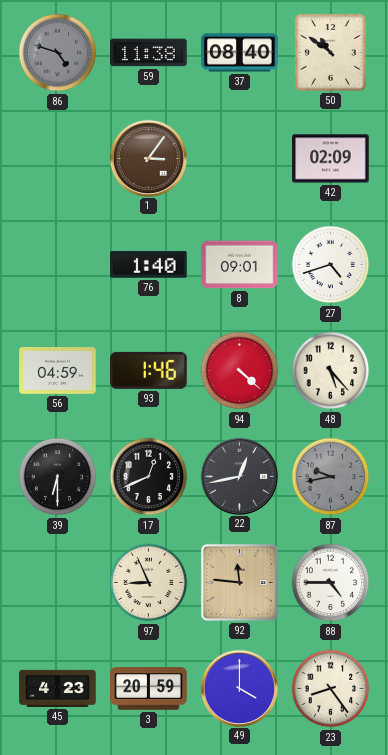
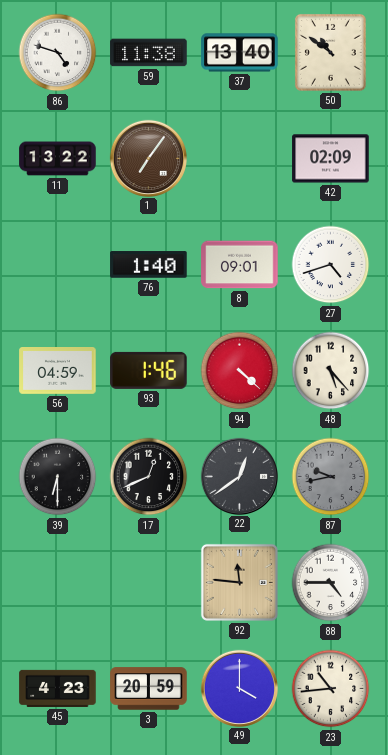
86 dial: grey -> white
37: 08:40 -> 13:40
11: none -> 13:22
1: 3:06 -> 7:06
22: 12:43 -> 12:39
97: 8:56 -> none
23: 8:24 -> 10:44
